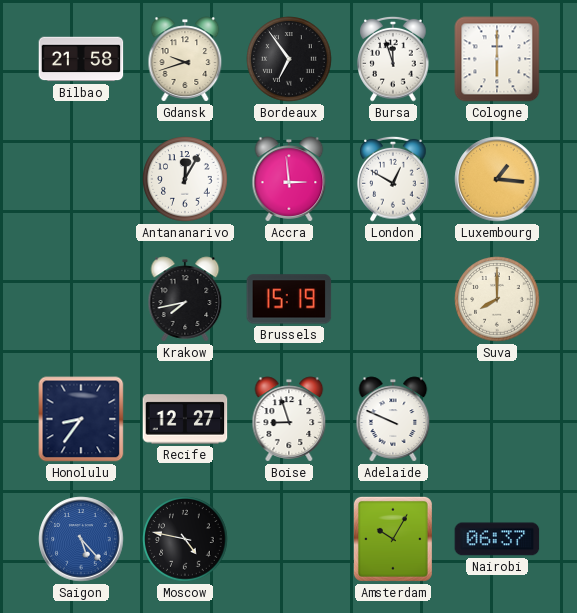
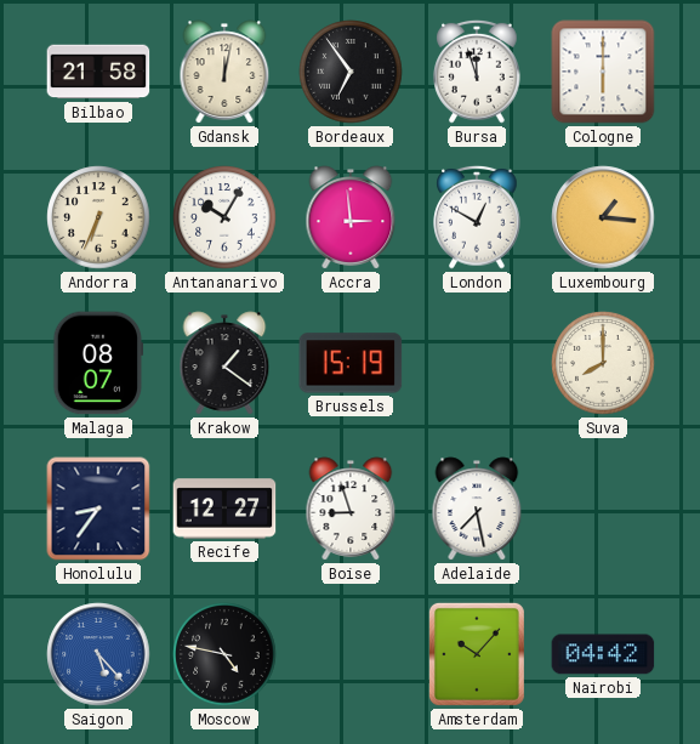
Gdansk: 9:42 -> 12:02
Andorra: none -> 6:34
Antananarivo: 12:05 -> 10:05
Malaga: none -> 08:07
Krakow: 7:43 -> 1:21
Adelaide: 9:49 -> 7:28
Amsterdam: 10:05 -> 10:07
Nairobi: 06:37 -> 04:42
